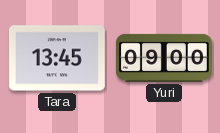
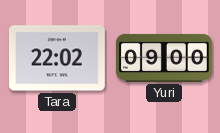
Tara: 13:45 -> 22:02
